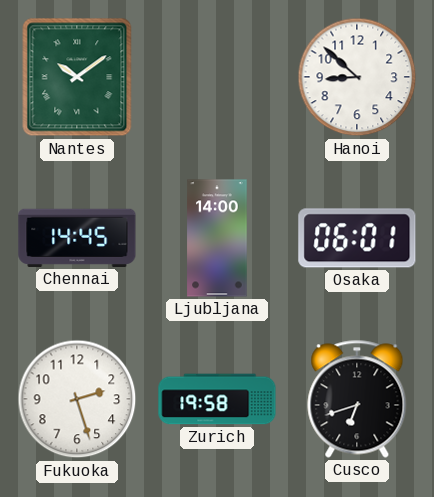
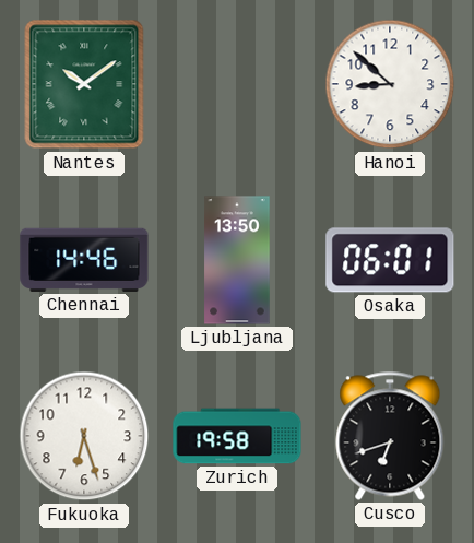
Chennai: 14:45 -> 14:46
Ljubljana: 14:00 -> 13:50
Fukuoka: 2:27 -> 6:27
